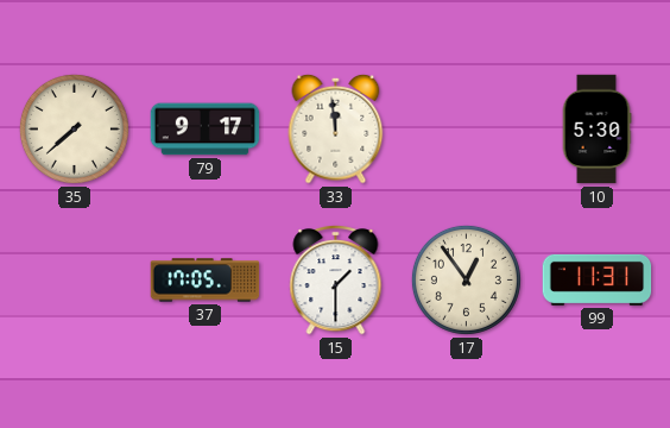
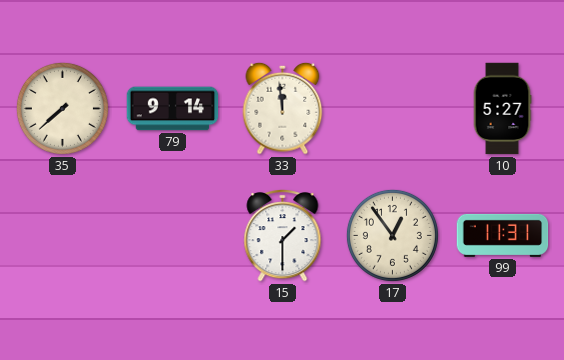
79: 9:17 -> 9:14
10: 5:30 -> 5:27
37: 17:05 -> none
